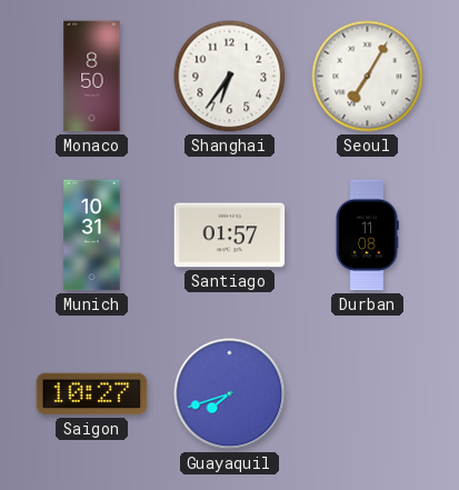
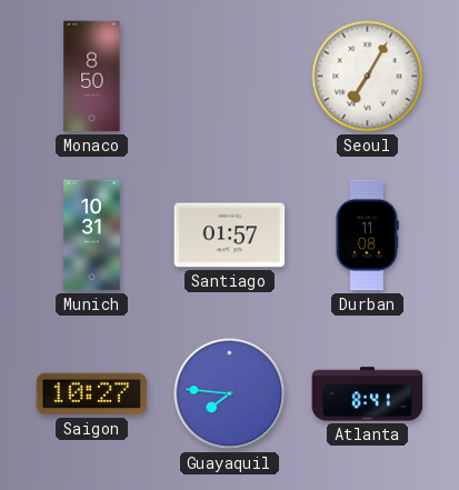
Shanghai: 6:36 -> none
Guayaquil: 7:42 -> 7:46
Atlanta: none -> 8:41
